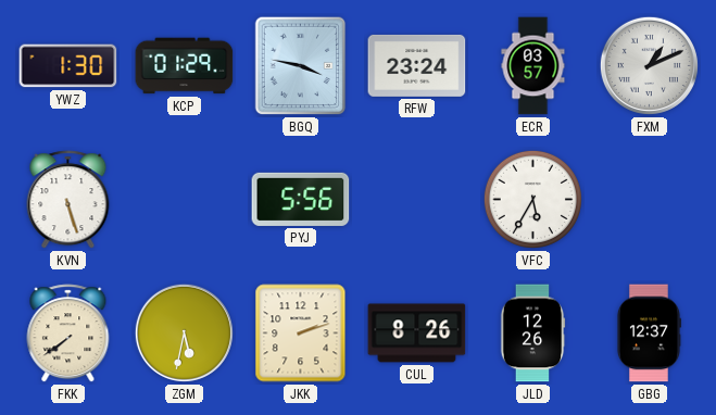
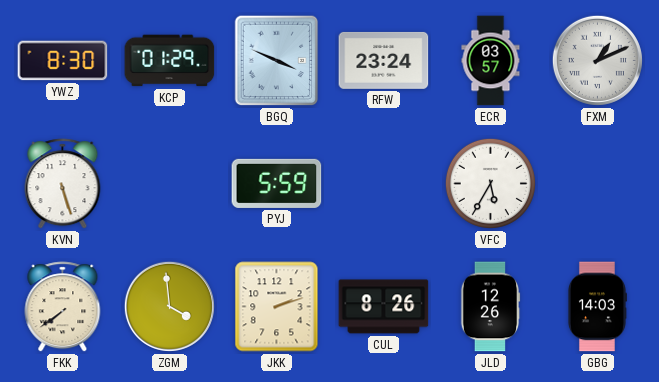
YWZ: 1:30 -> 8:30
BGQ: 3:47 -> 3:49
PYJ: 5:56 -> 5:59
ZGM: 5:32 -> 3:59
GBG: 12:37 -> 14:03
